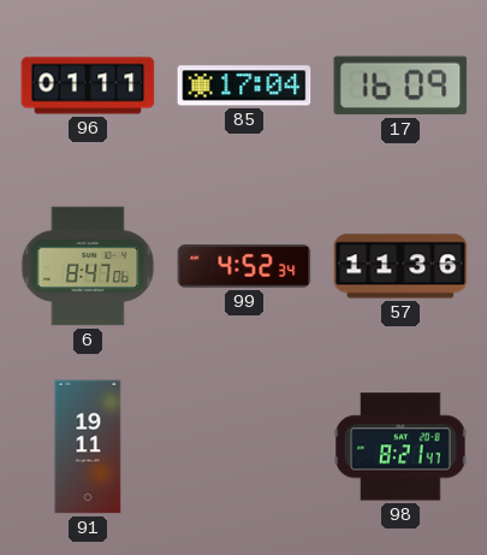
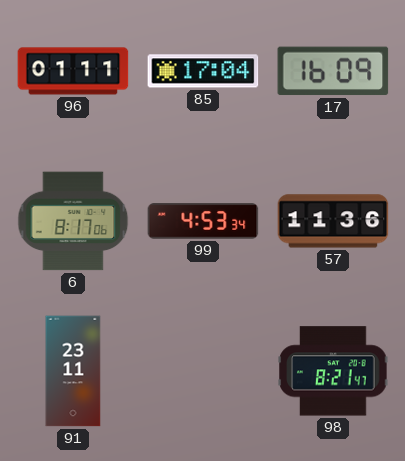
6: 8:47 -> 8:17
99: 4:52 -> 4:53
91: 19:11 -> 23:11
